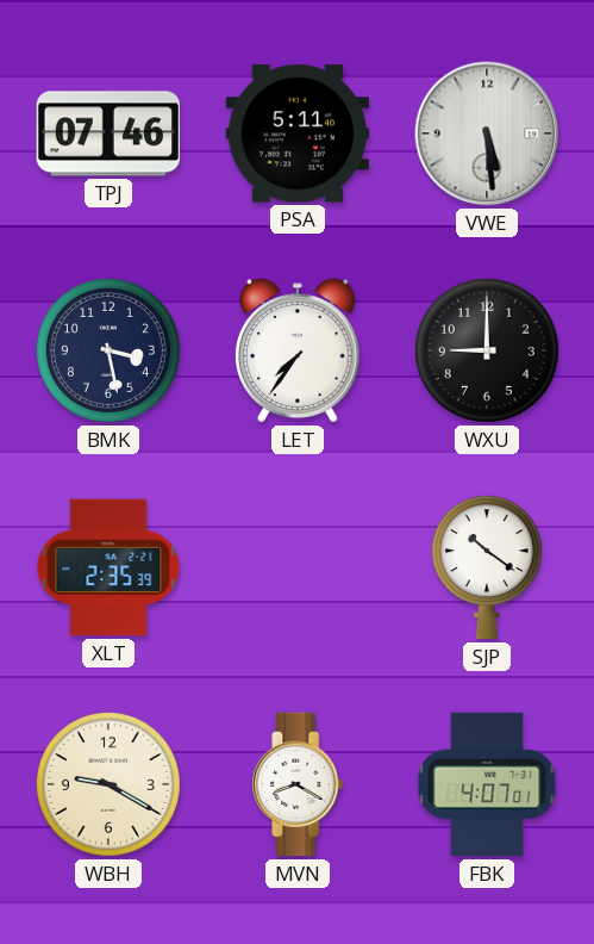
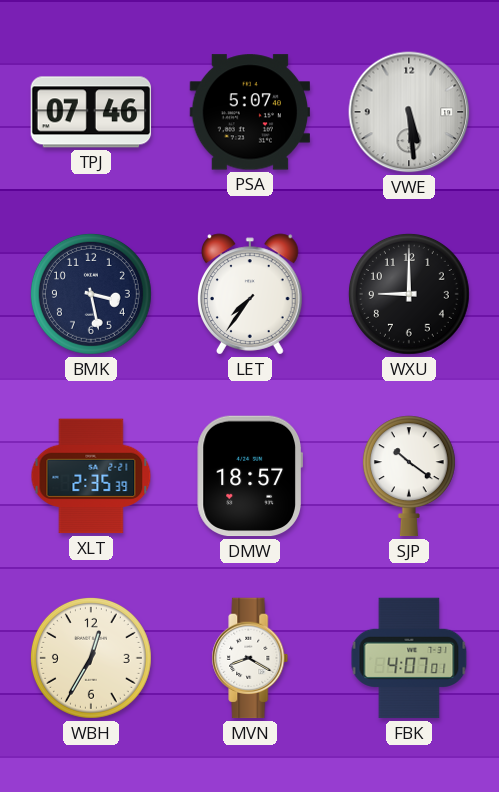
PSA: 5:11 -> 5:07
DMW: none -> 18:57
WBH: 9:20 -> 12:35
